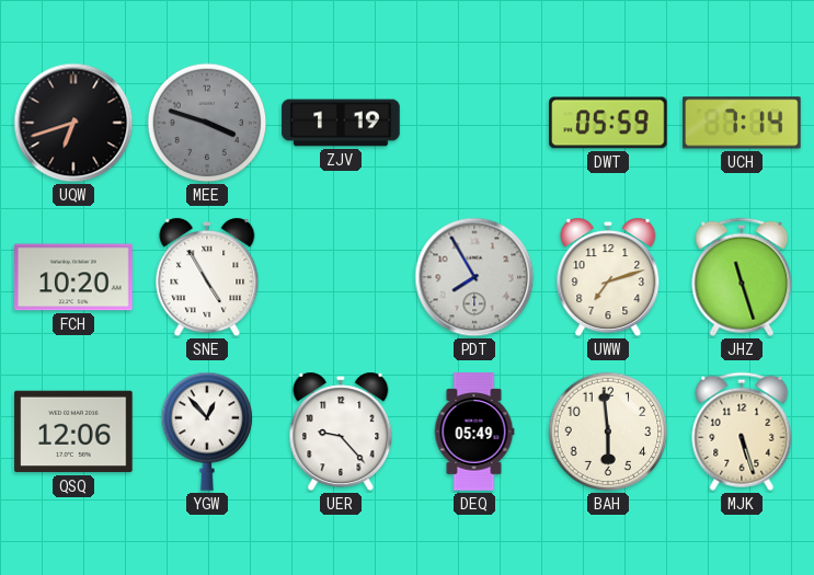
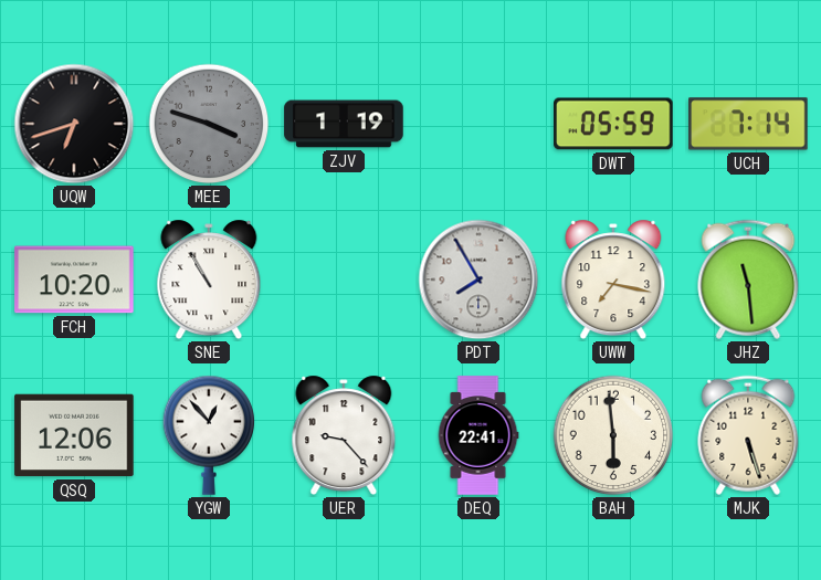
SNE: 4:55 -> 10:55
UWW: 7:12 -> 7:17
JHZ: 11:27 -> 11:29
DEQ: 05:49 -> 22:41
